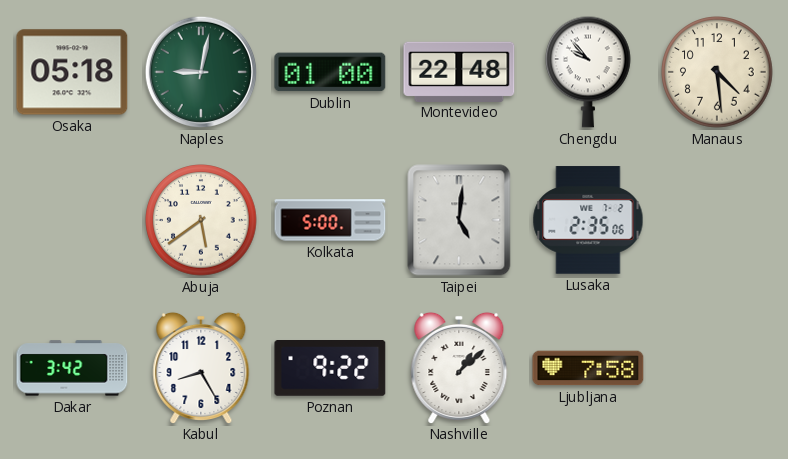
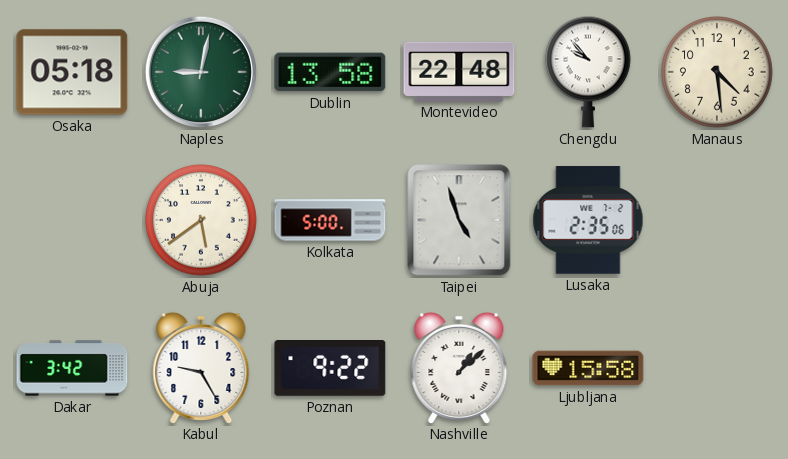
Dublin: 01:00 -> 13:58
Taipei: 5:01 -> 4:57
Kabul: 8:25 -> 9:25
Ljubljana: 7:58 -> 15:58
